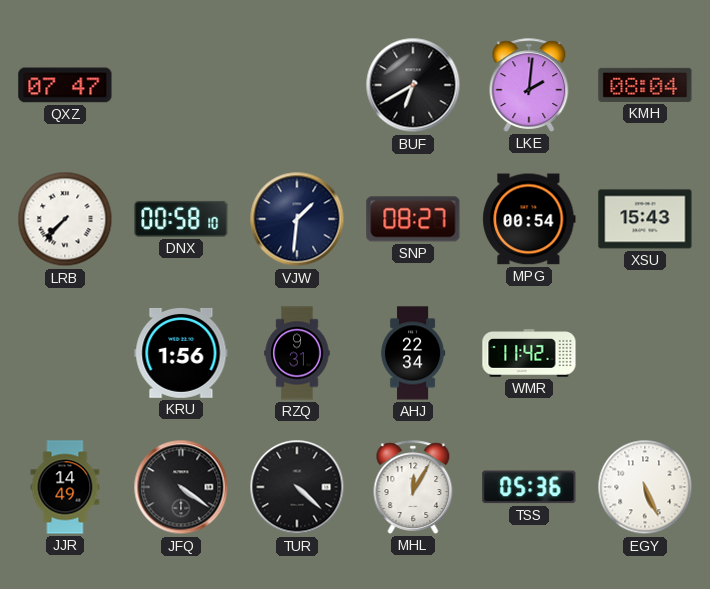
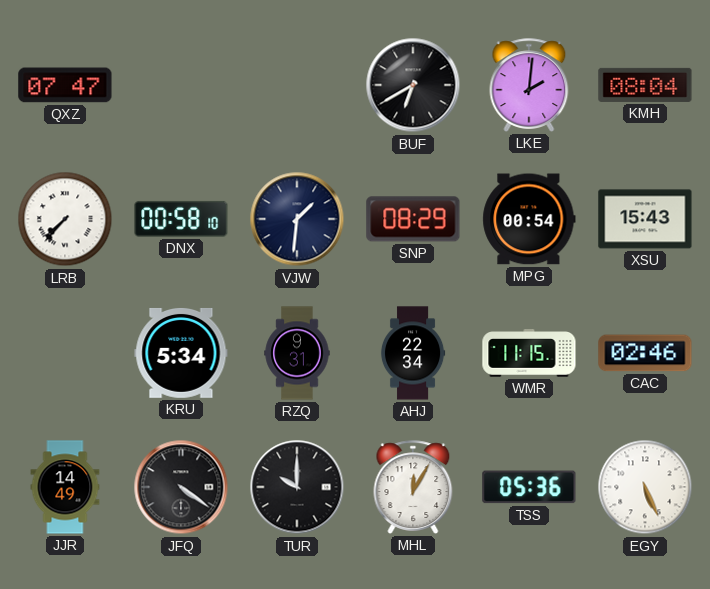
SNP: 08:27 -> 08:29
KRU: 1:56 -> 5:34
WMR: 11:42 -> 11:15
CAC: none -> 02:46
TUR: 4:22 -> 10:00
